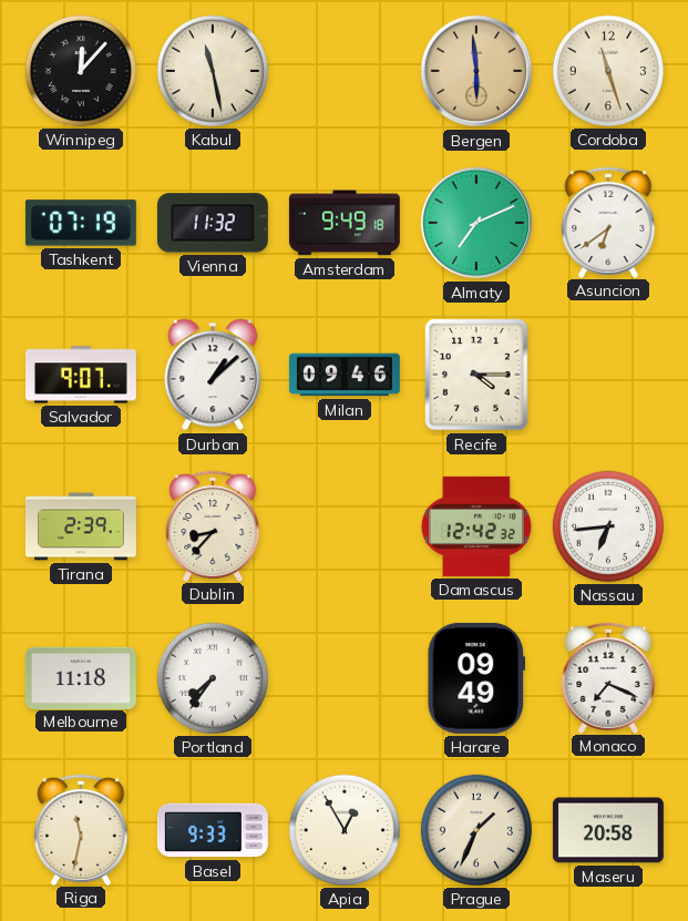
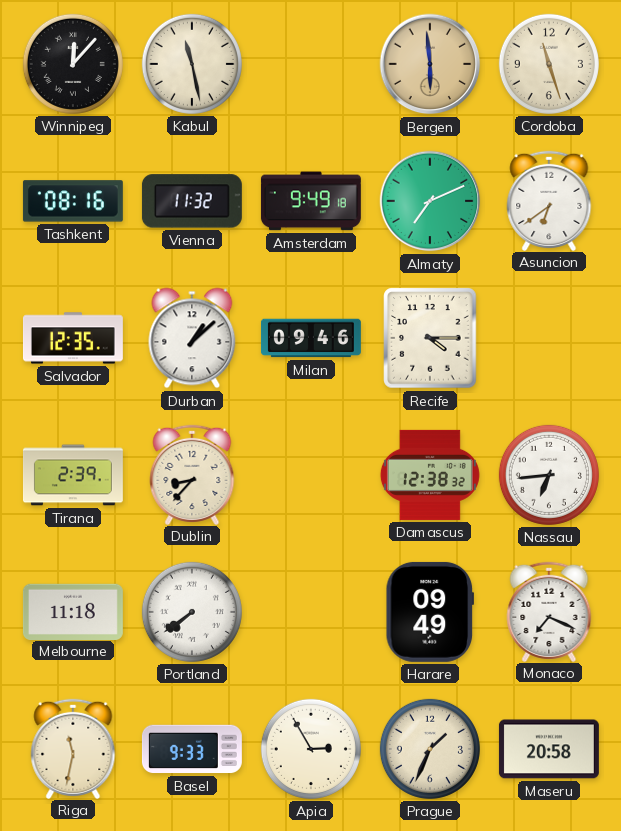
Tashkent: 07:19 -> 08:16
Salvador: 9:07 -> 12:35
Damascus: 12:42 -> 12:38
Portland: 7:36 -> 7:39
Apia: 12:55 -> 2:55
